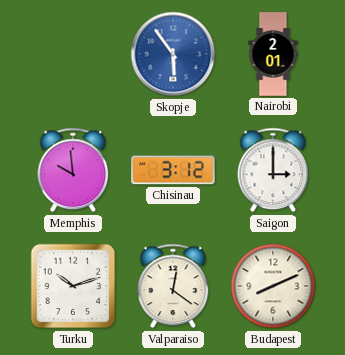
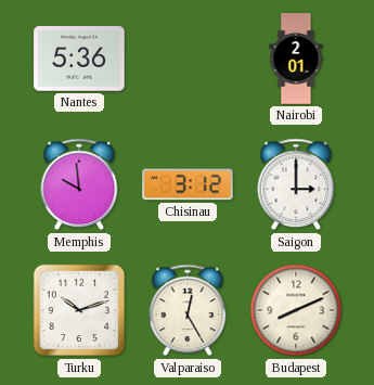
Nantes: none -> 5:36
Skopje: 5:54 -> none
Valparaiso: 12:21 -> 12:25
